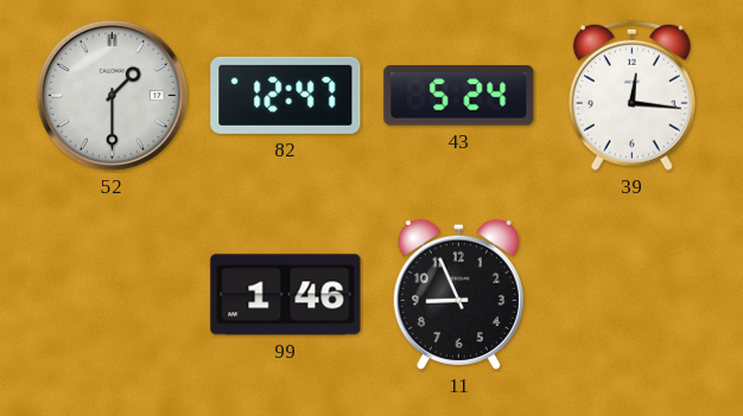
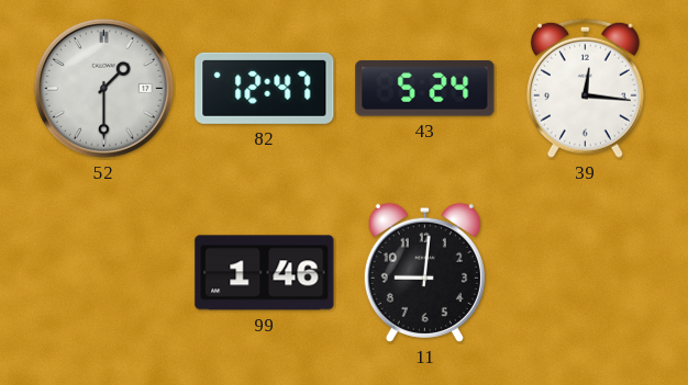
11: 8:56 -> 9:01
